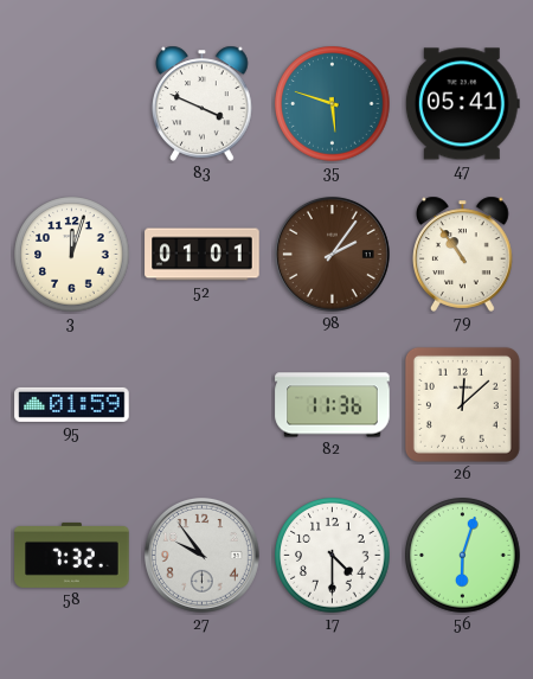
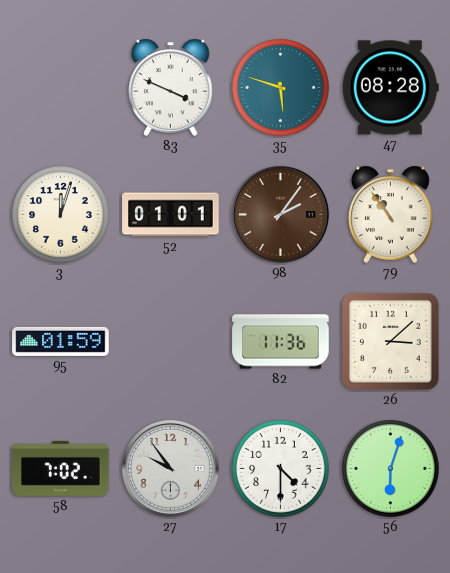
47: 05:41 -> 08:28
26: 12:08 -> 3:08
58: 7:32 -> 7:02
